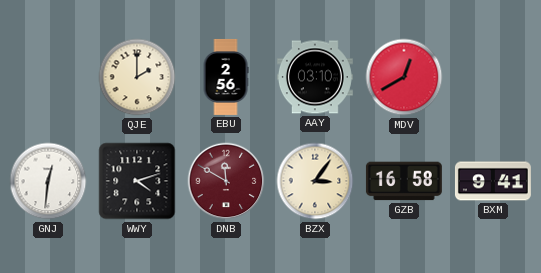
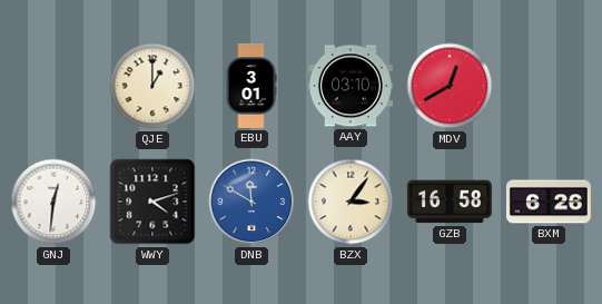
QJE: 2:00 -> 1:00
EBU: 2:56 -> 3:01
DNB dial: burgundy -> blue
BXM: 9:41 -> 6:26
